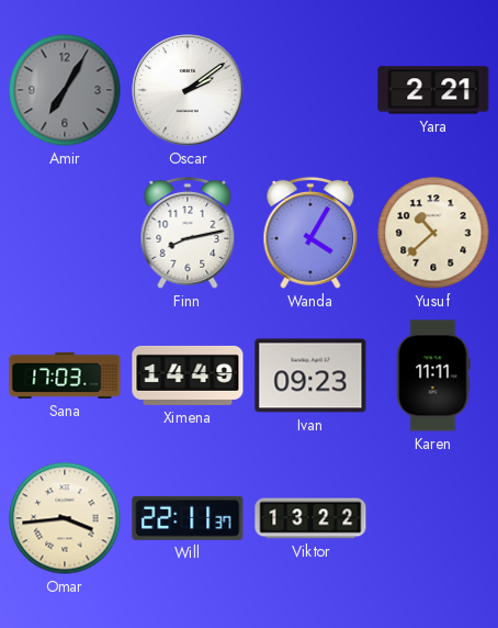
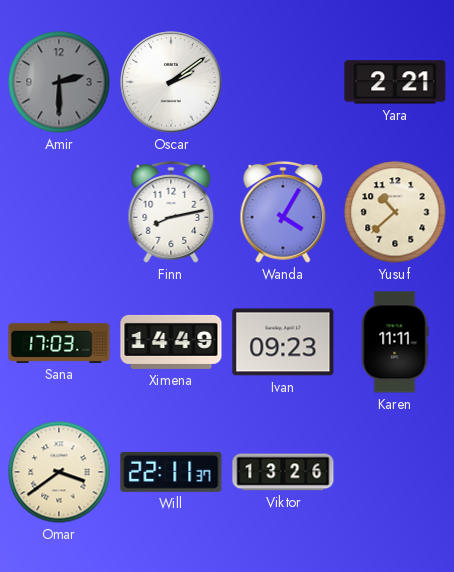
Amir: 7:05 -> 2:30
Omar: 3:44 -> 3:39
Viktor: 13:22 -> 13:26
